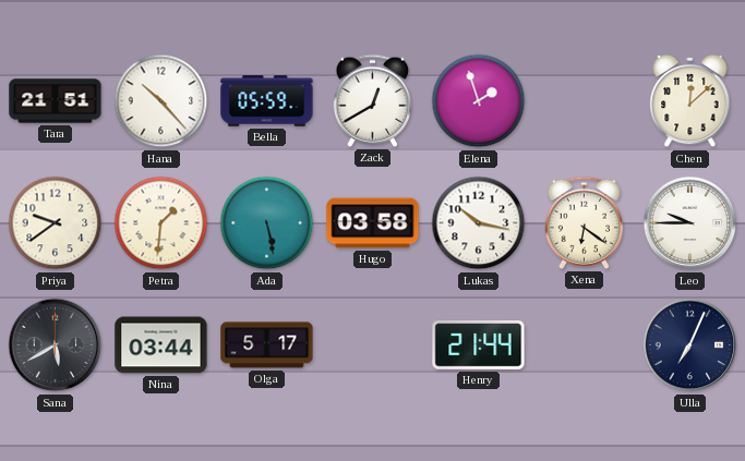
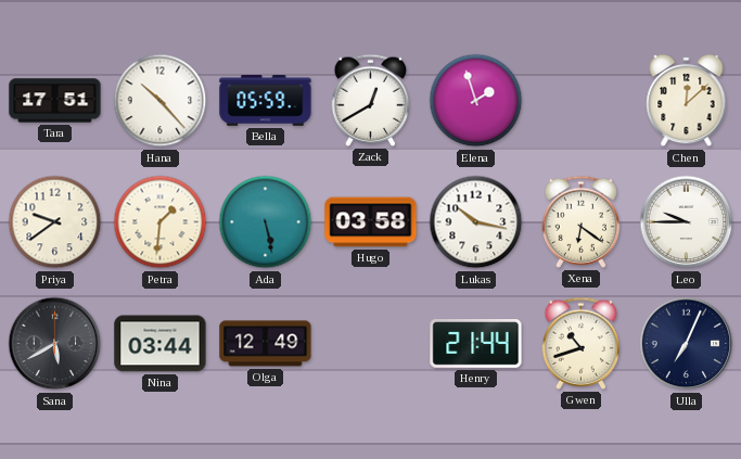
Tara: 21:51 -> 17:51
Olga: 5:17 -> 12:49
Gwen: none -> 10:42
